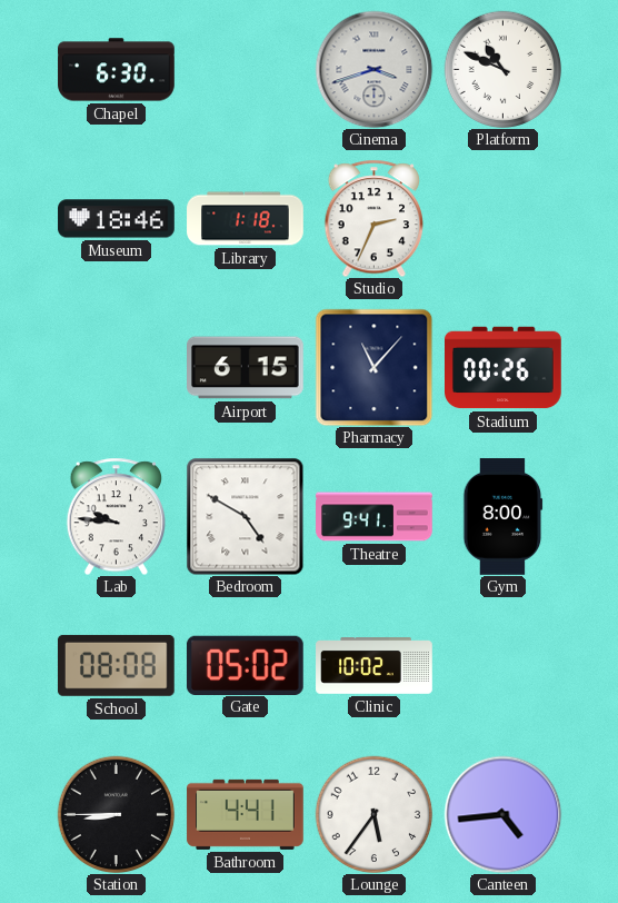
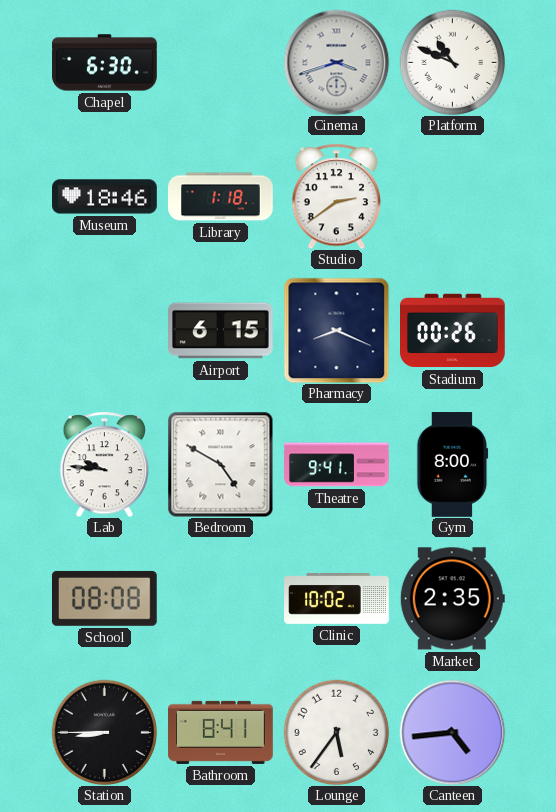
Studio: 2:34 -> 2:39
Pharmacy: 11:07 -> 8:19
Gate: 05:02 -> none
Market: none -> 2:35
Bathroom: 4:41 -> 8:41
